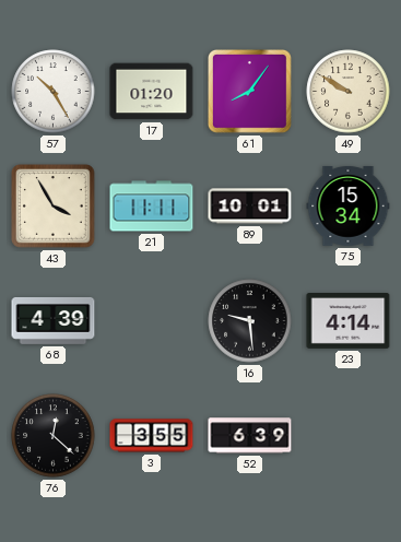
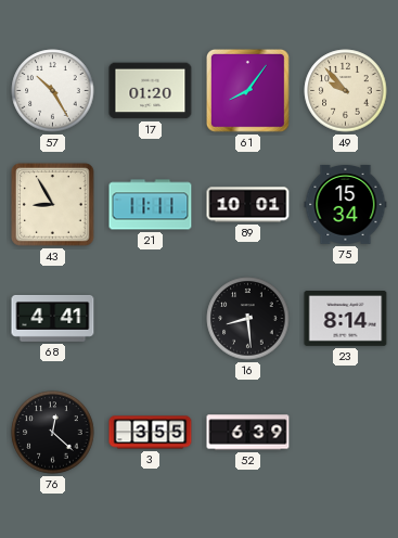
49: 9:50 -> 9:53
43: 3:55 -> 8:55
68: 4:39 -> 4:41
16: 9:29 -> 8:29
23: 4:14 -> 8:14
